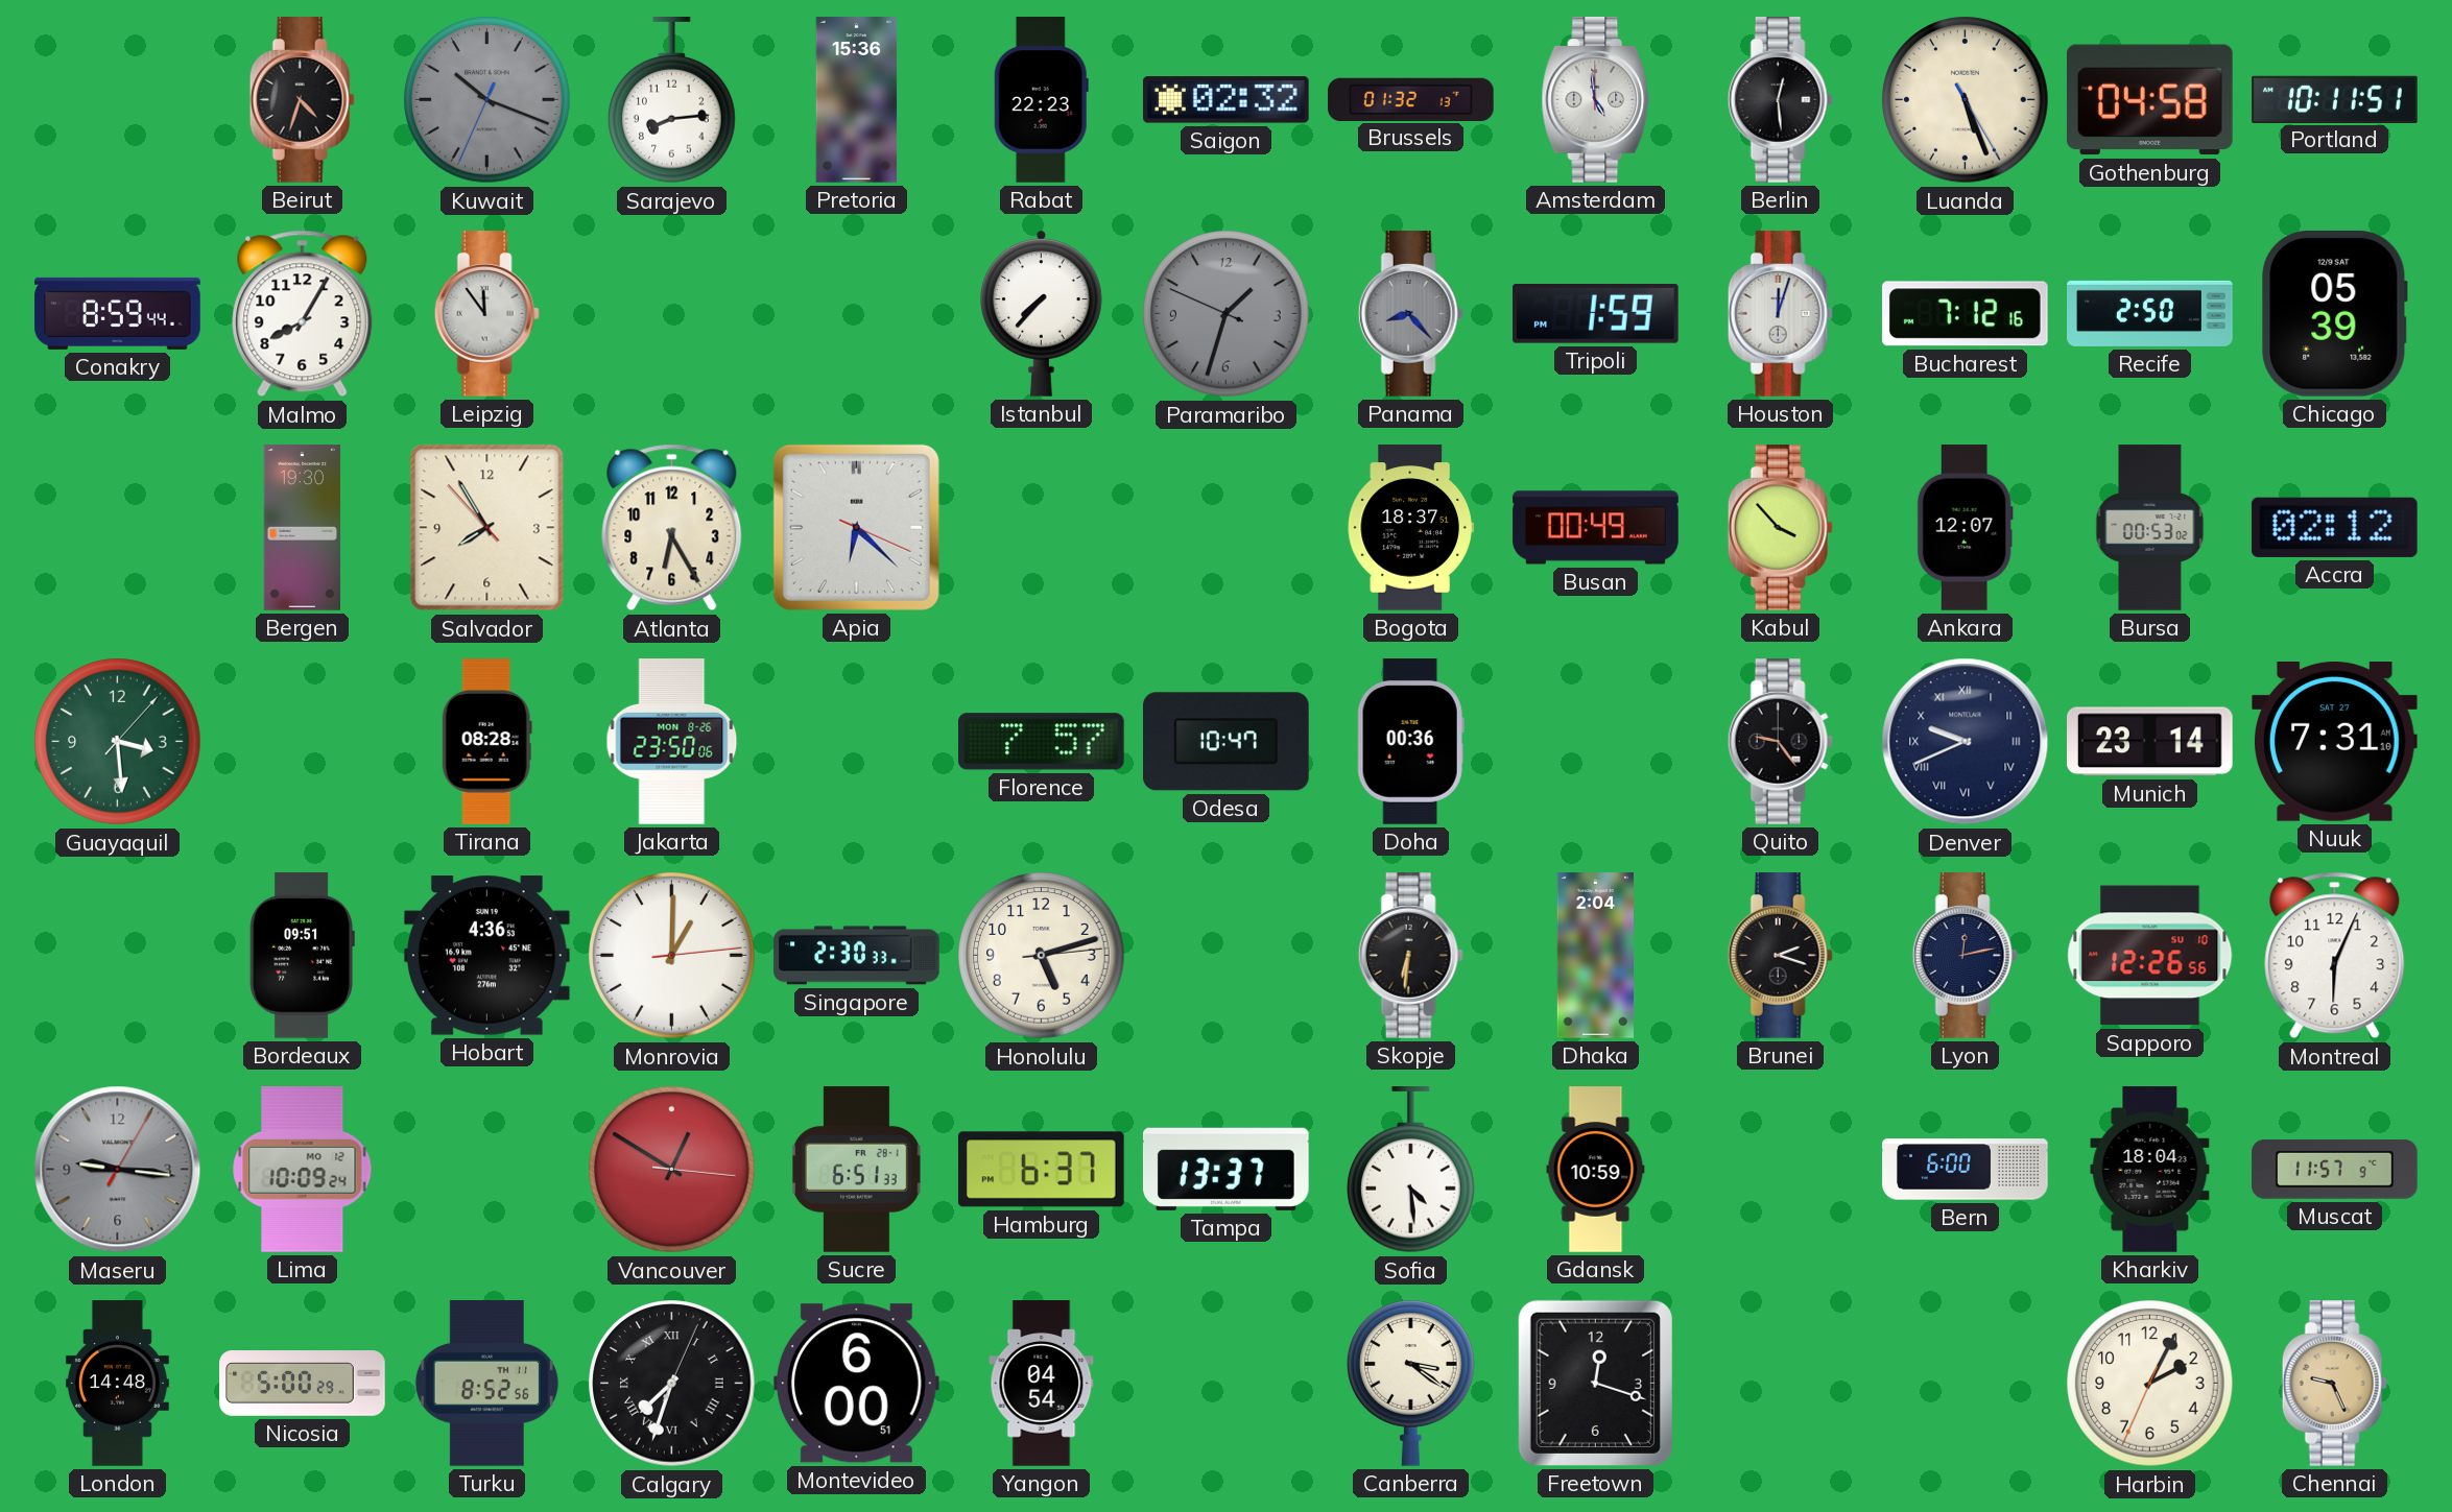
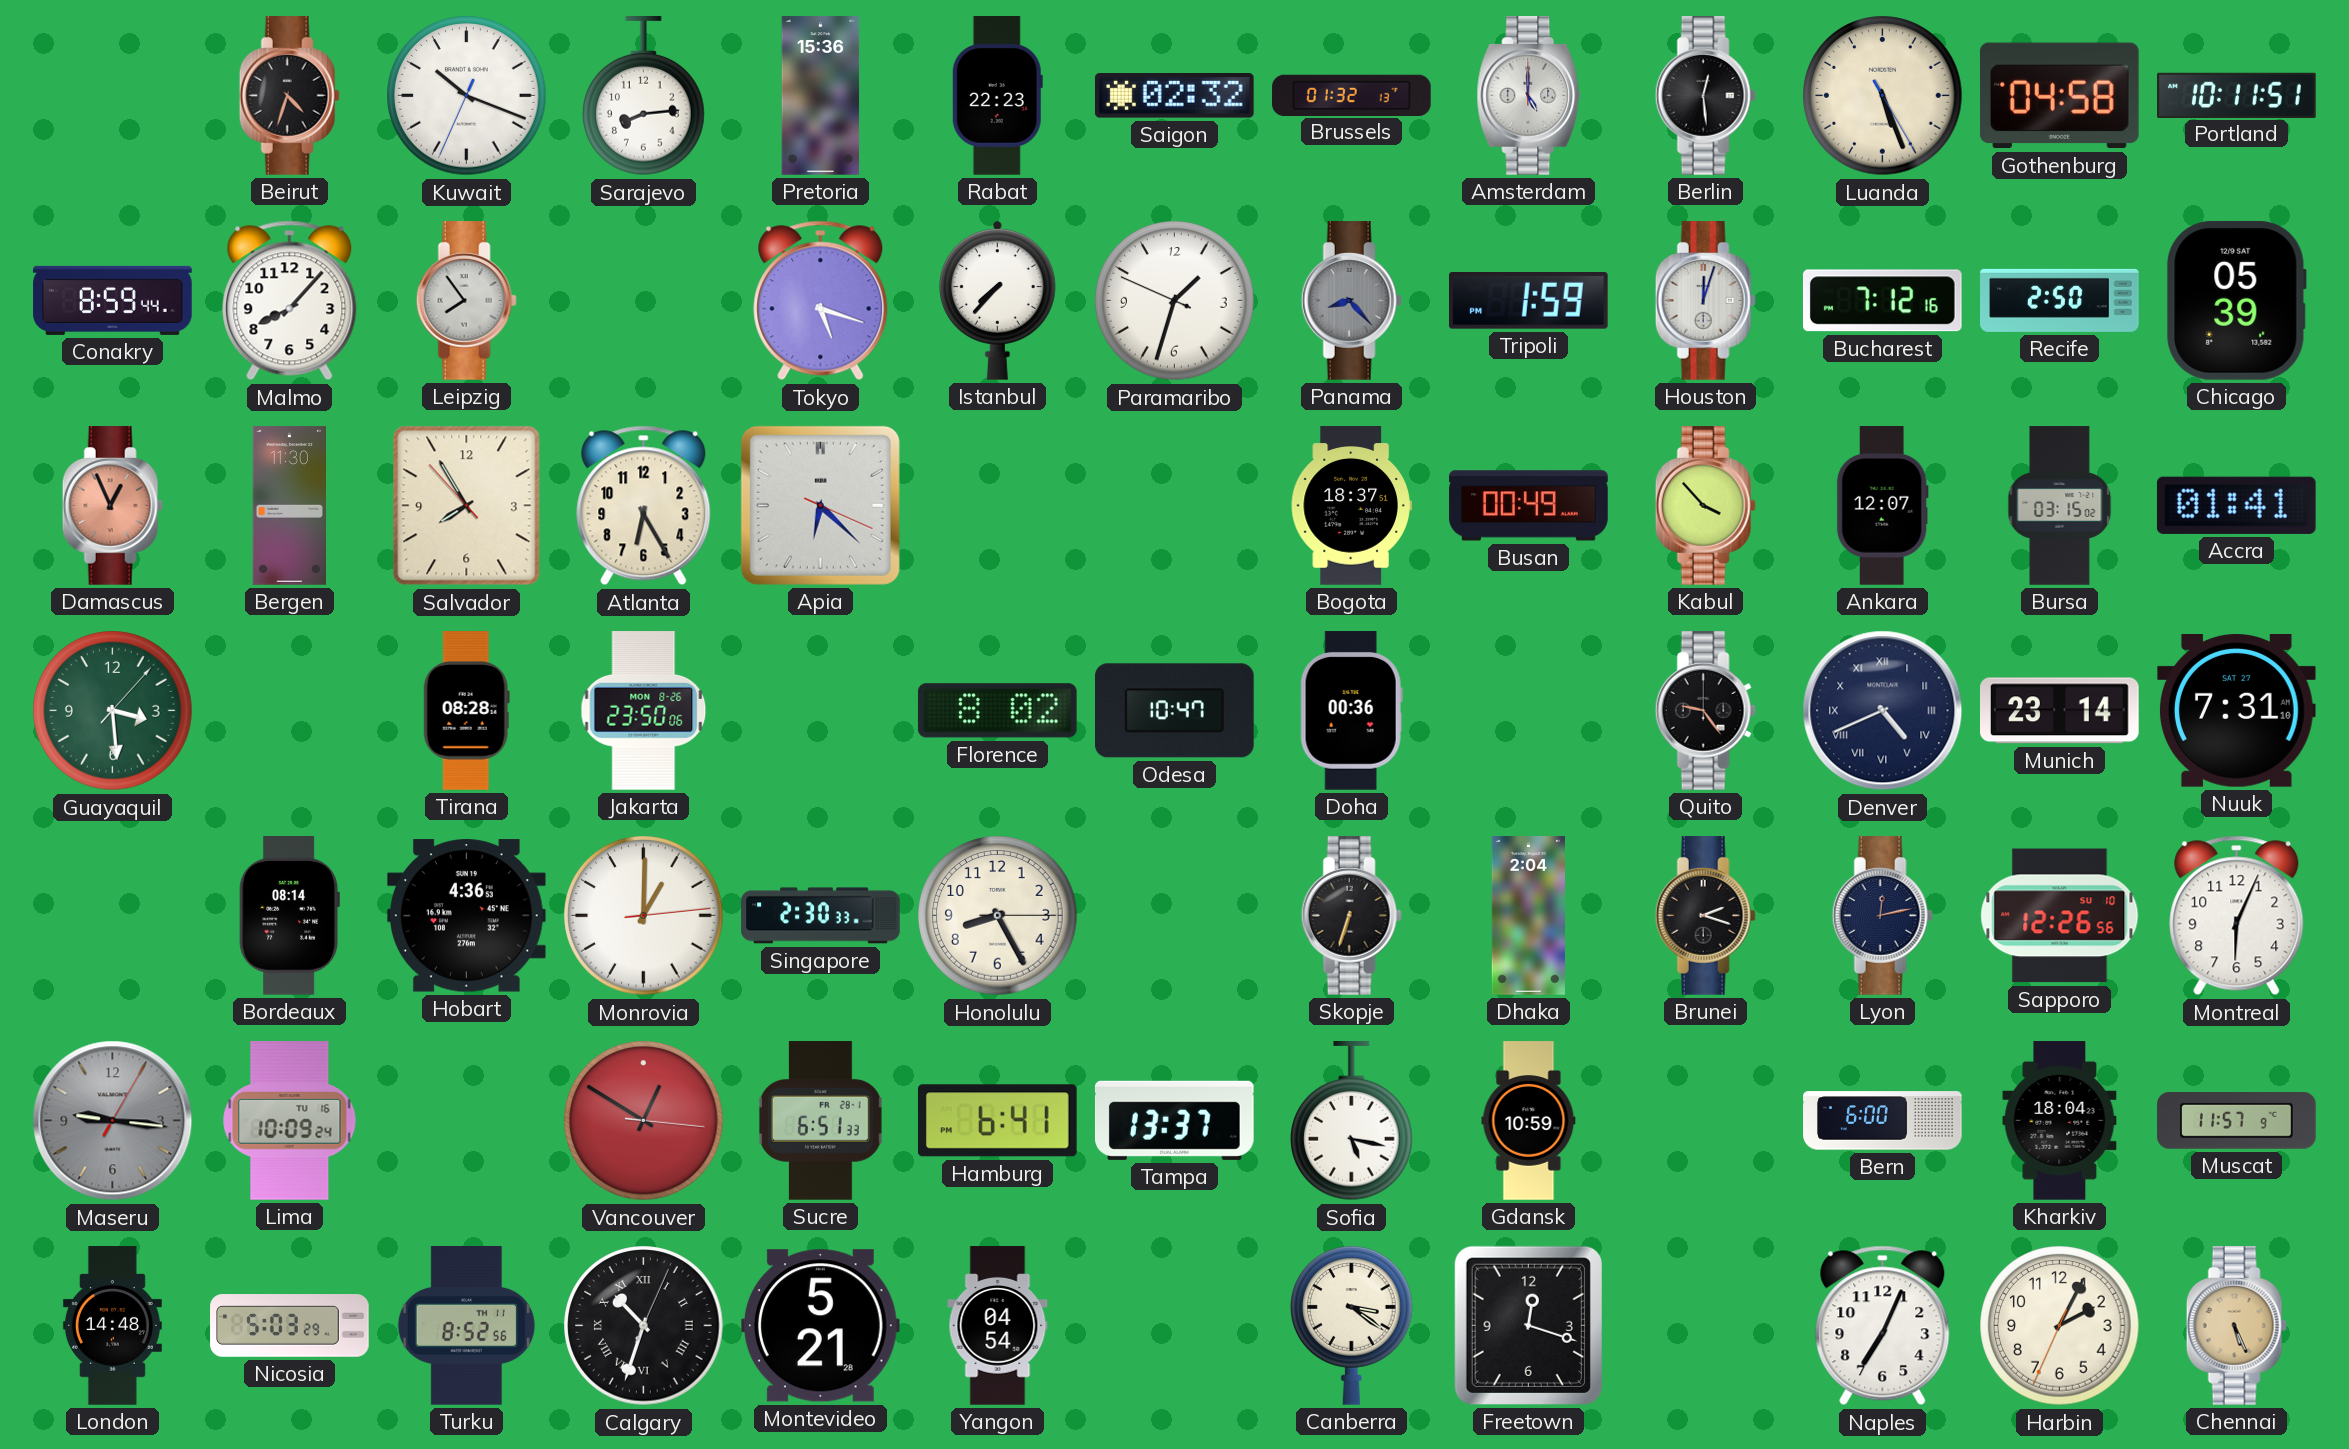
Kuwait dial: grey -> white
Amsterdam: 4:59 -> 5:00
Malmo: 8:05 -> 8:07
Leipzig: 11:54 -> 7:54
Tokyo: none -> 5:18
Paramaribo dial: grey -> white
Damascus: none -> 12:56
Bergen: 19:30 -> 11:30
Bursa: 00:53 -> 03:15
Accra: 02:12 -> 01:41
Florence: 7:57 -> 8:02
Denver: 9:41 -> 4:41
Bordeaux: 09:51 -> 08:14
Honolulu: 5:12 -> 8:25
Skopje: 6:31 -> 6:33
Lima date: MO 12 -> TU 16
Hamburg: 6:37 -> 6:41
Sofia: 4:29 -> 5:17
Nicosia: 5:00 -> 5:03
Calgary: 7:33 -> 10:33
Montevideo: 6:00 -> 5:21
Naples: none -> 7:04
Chennai: 9:26 -> 5:26
